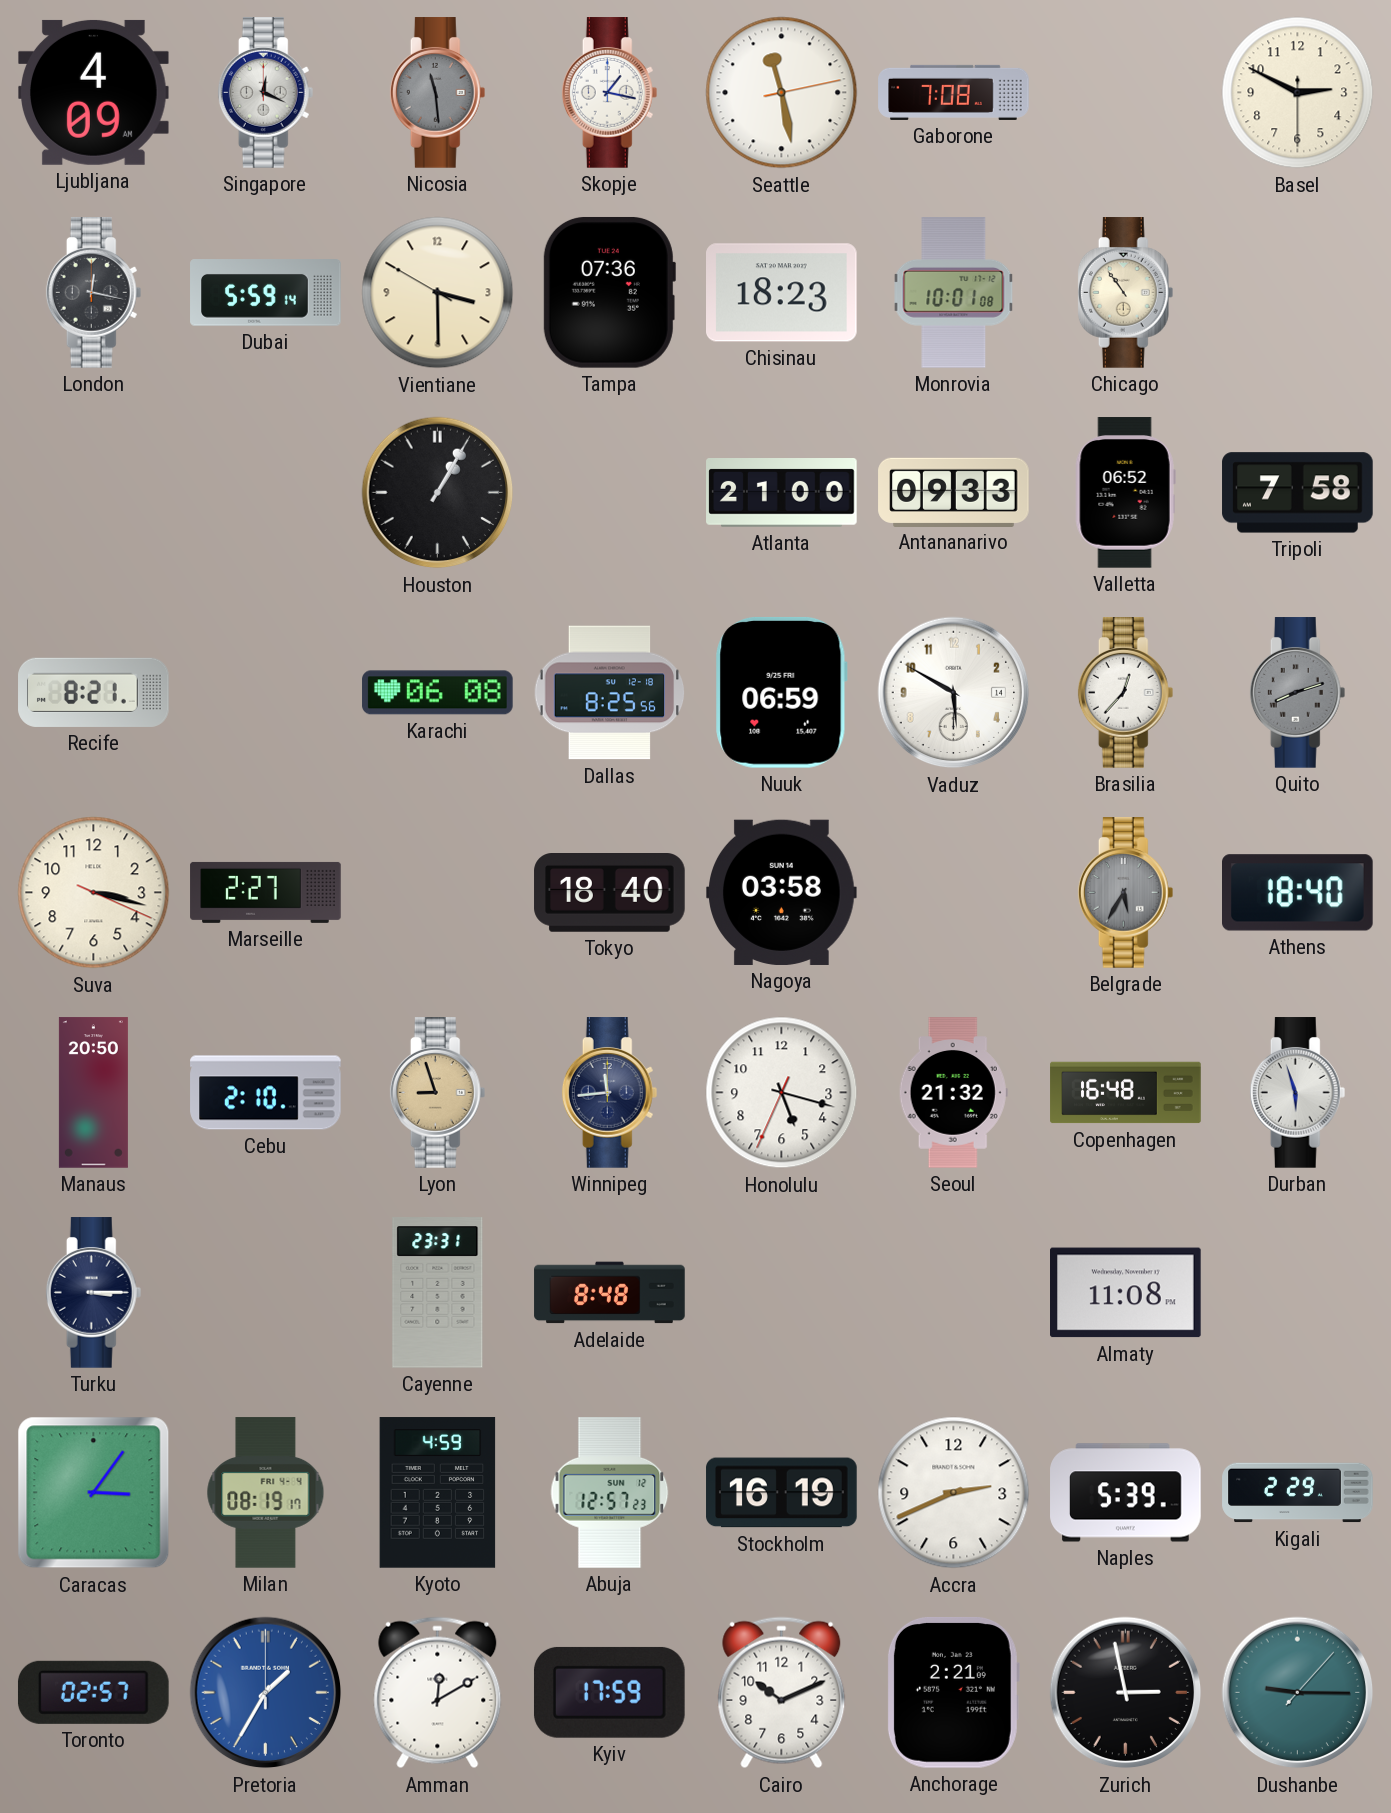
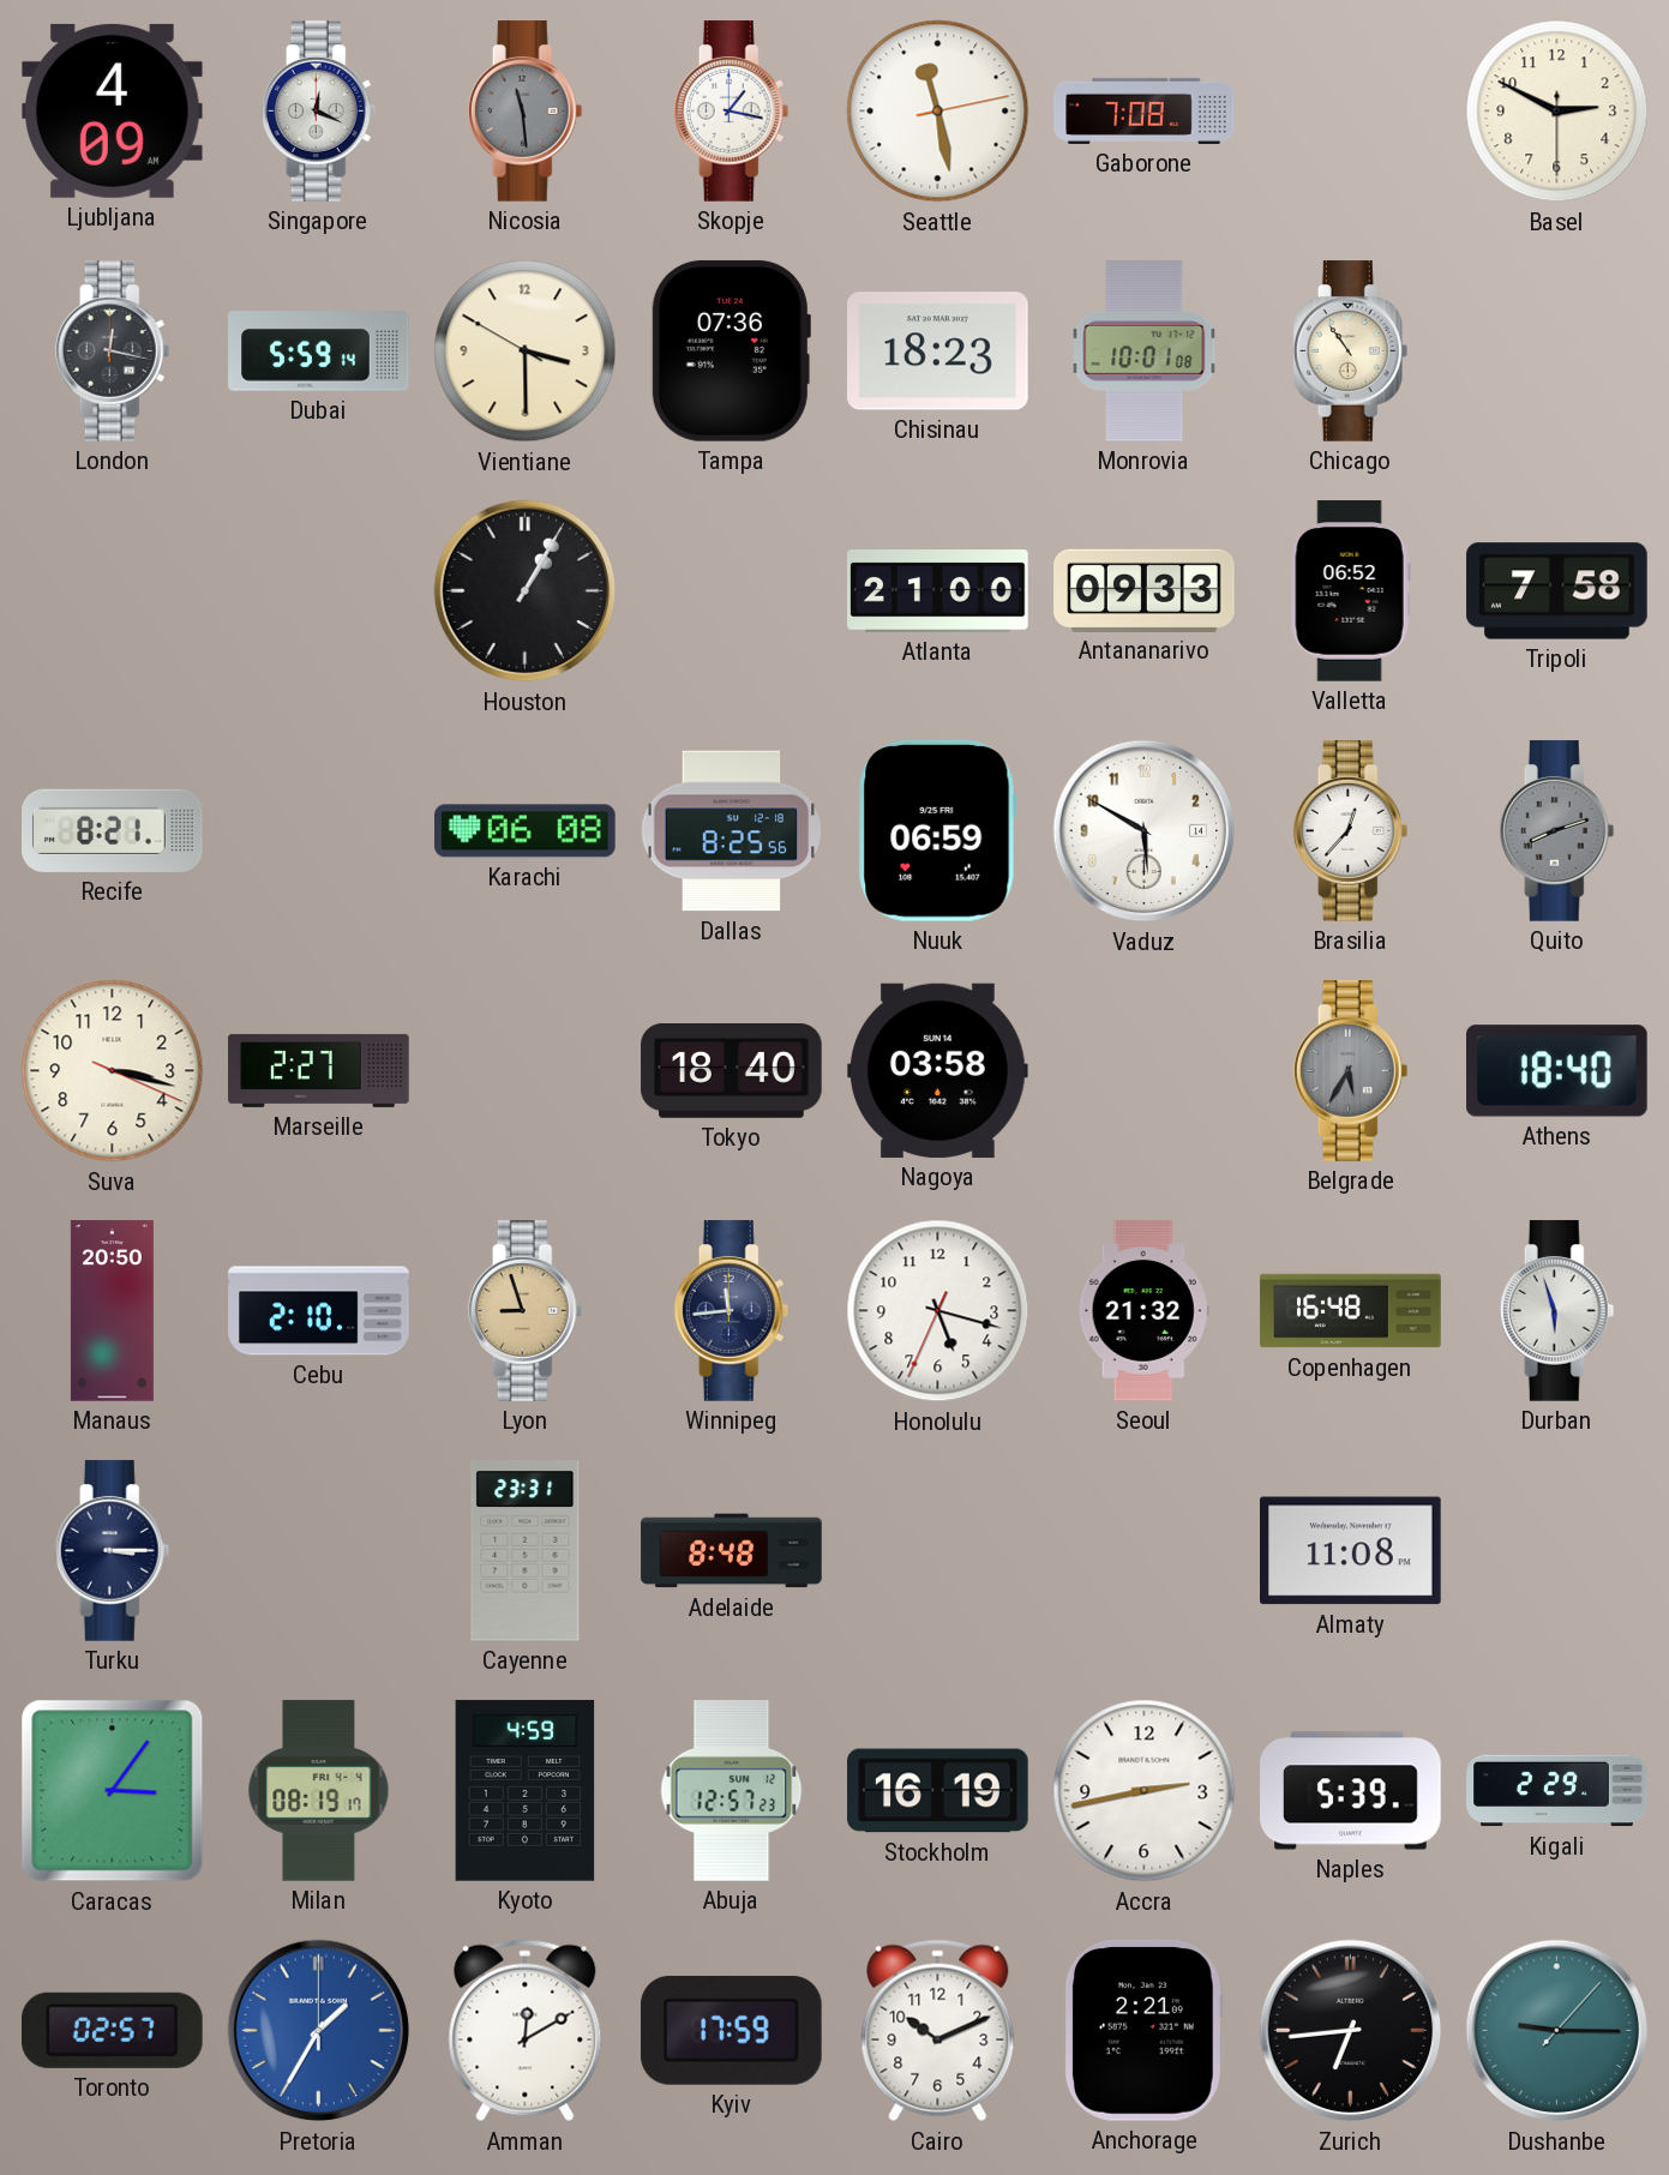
Accra: 2:41 -> 2:43
Zurich: 2:58 -> 6:44
